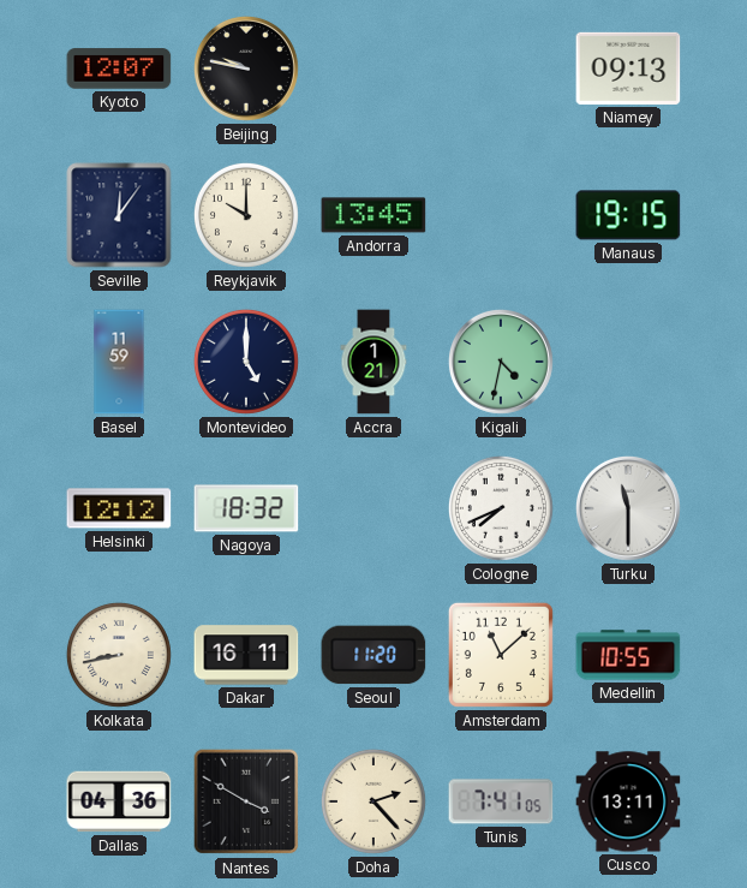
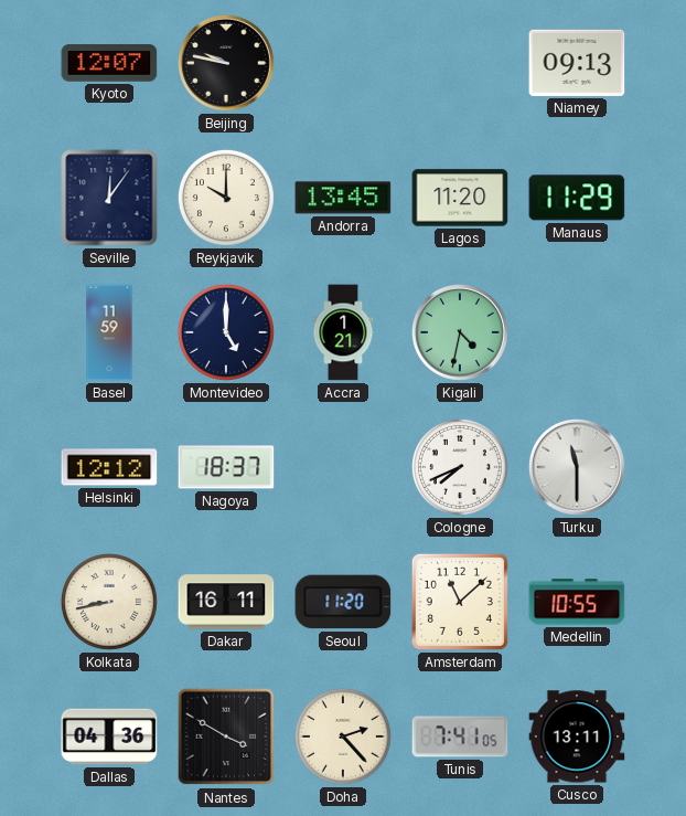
Lagos: none -> 11:20
Manaus: 19:15 -> 11:29
Nagoya: 18:32 -> 18:37
